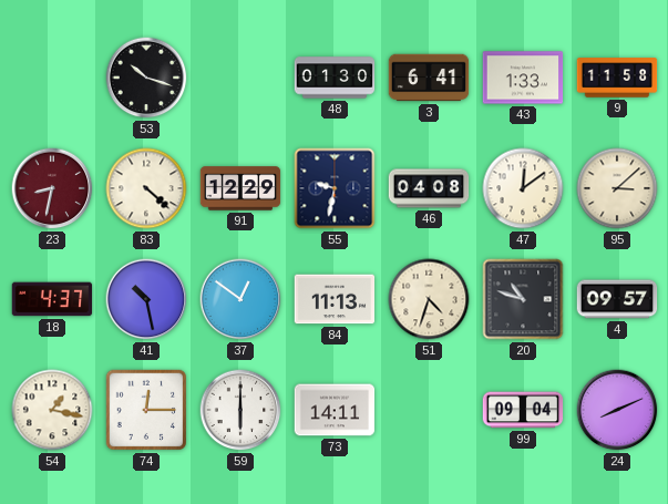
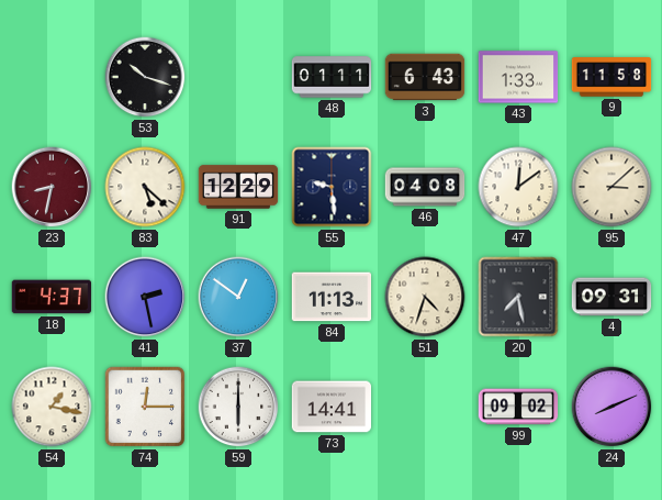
48: 01:30 -> 01:11
3: 6:41 -> 6:43
83: 4:22 -> 5:22
55: 9:32 -> 9:29
41: 10:28 -> 2:28
20: 10:48 -> 7:28
4: 09:57 -> 09:31
73: 14:11 -> 14:41
99: 09:04 -> 09:02
